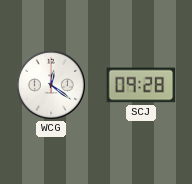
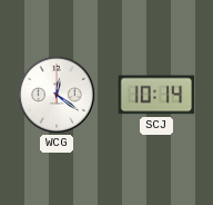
SCJ: 09:28 -> 10:14
